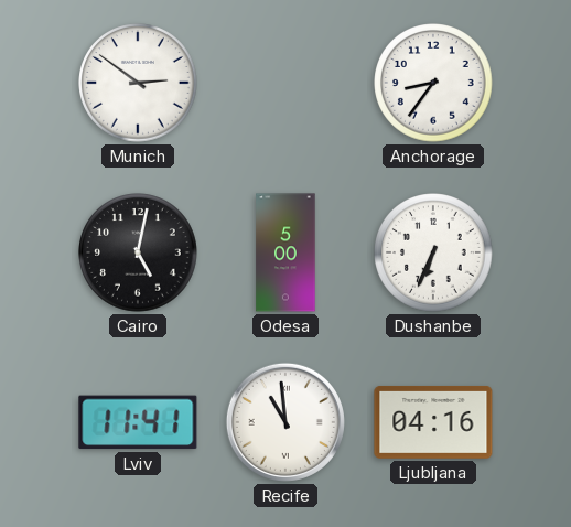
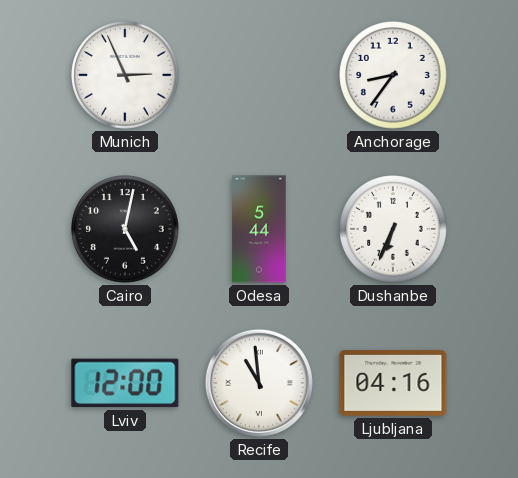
Munich: 2:51 -> 2:56
Odesa: 5:00 -> 5:44
Lviv: 11:41 -> 12:00
